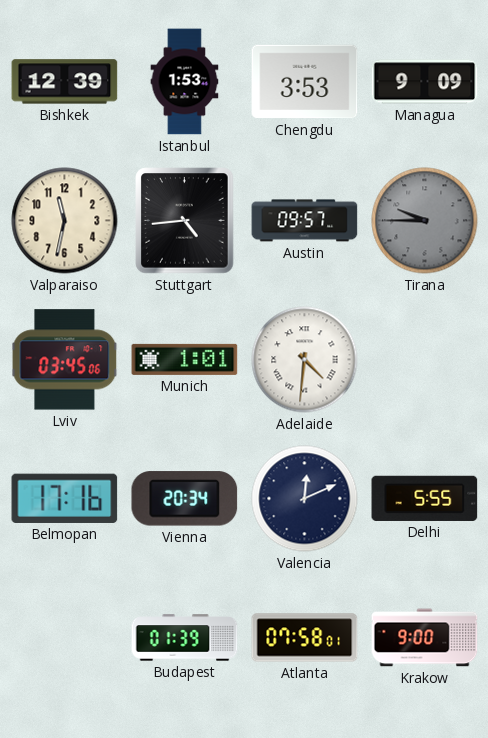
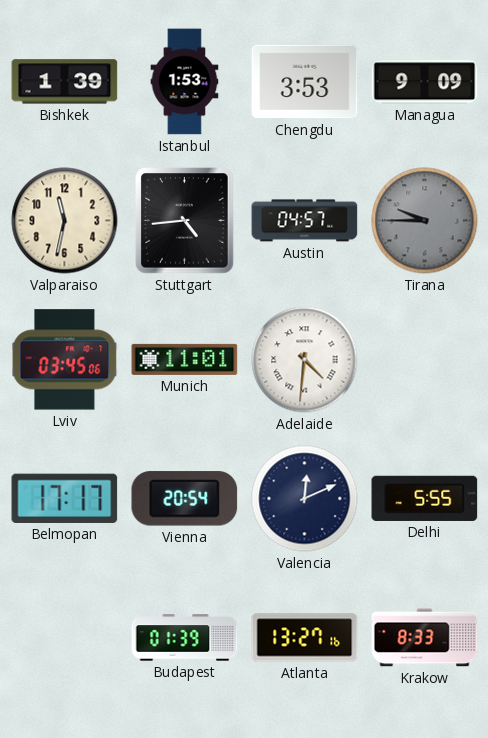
Bishkek: 12:39 -> 1:39
Austin: 09:57 -> 04:57
Munich: 1:01 -> 11:01
Belmopan: 17:16 -> 17:17
Vienna: 20:34 -> 20:54
Atlanta: 07:58 -> 13:27
Krakow: 9:00 -> 8:33
